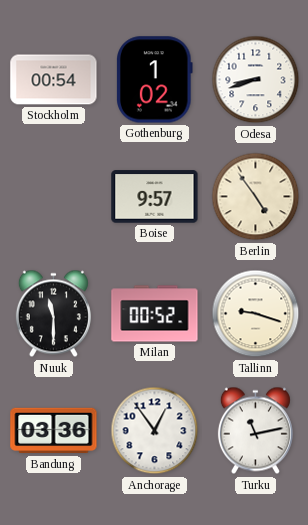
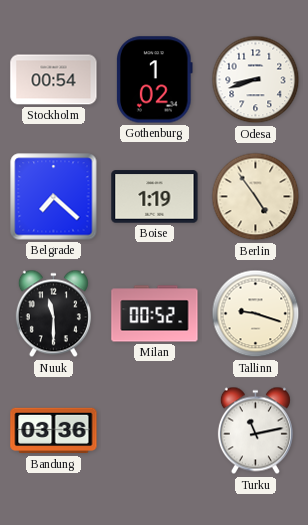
Belgrade: none -> 7:22
Boise: 9:57 -> 1:19
Anchorage: 12:54 -> none
